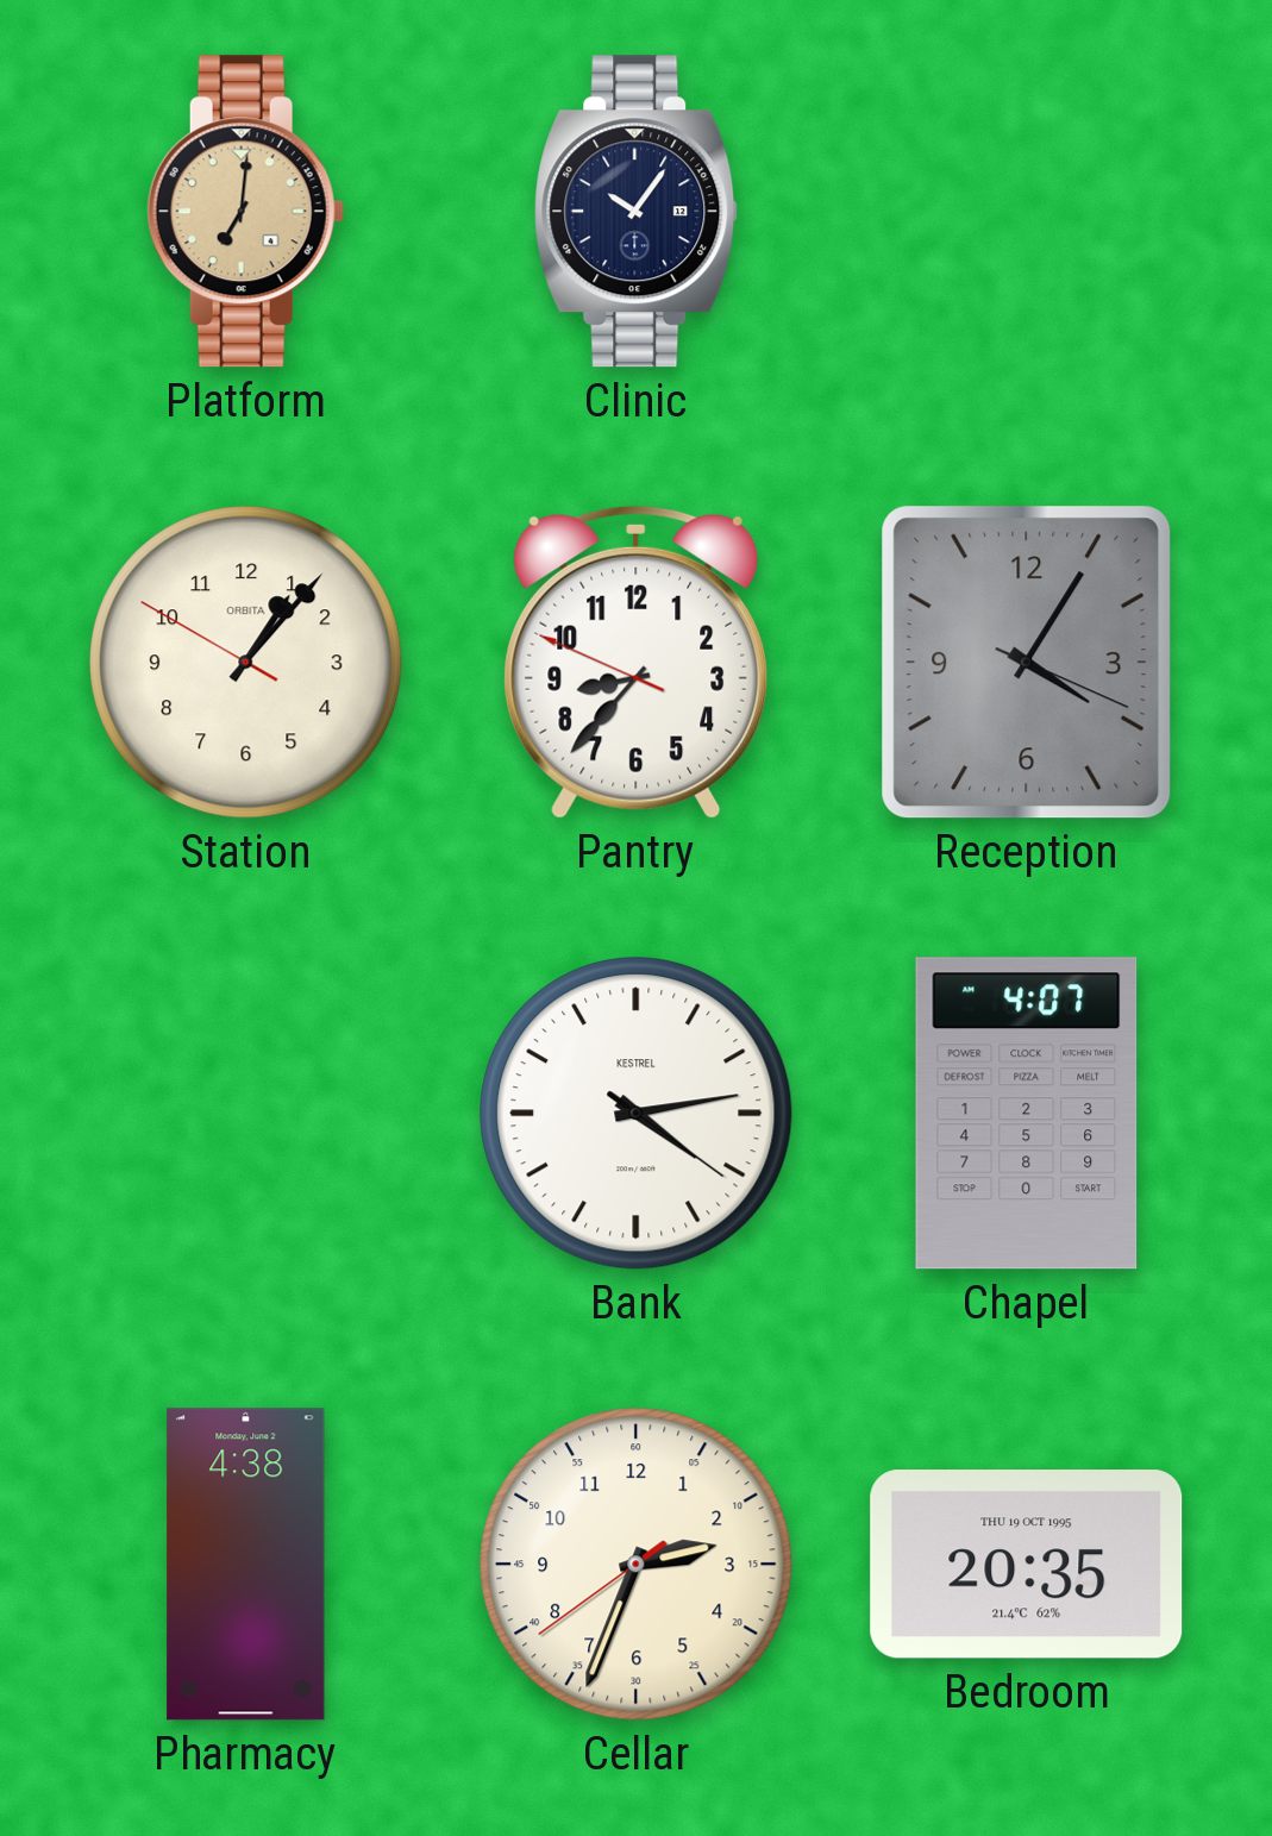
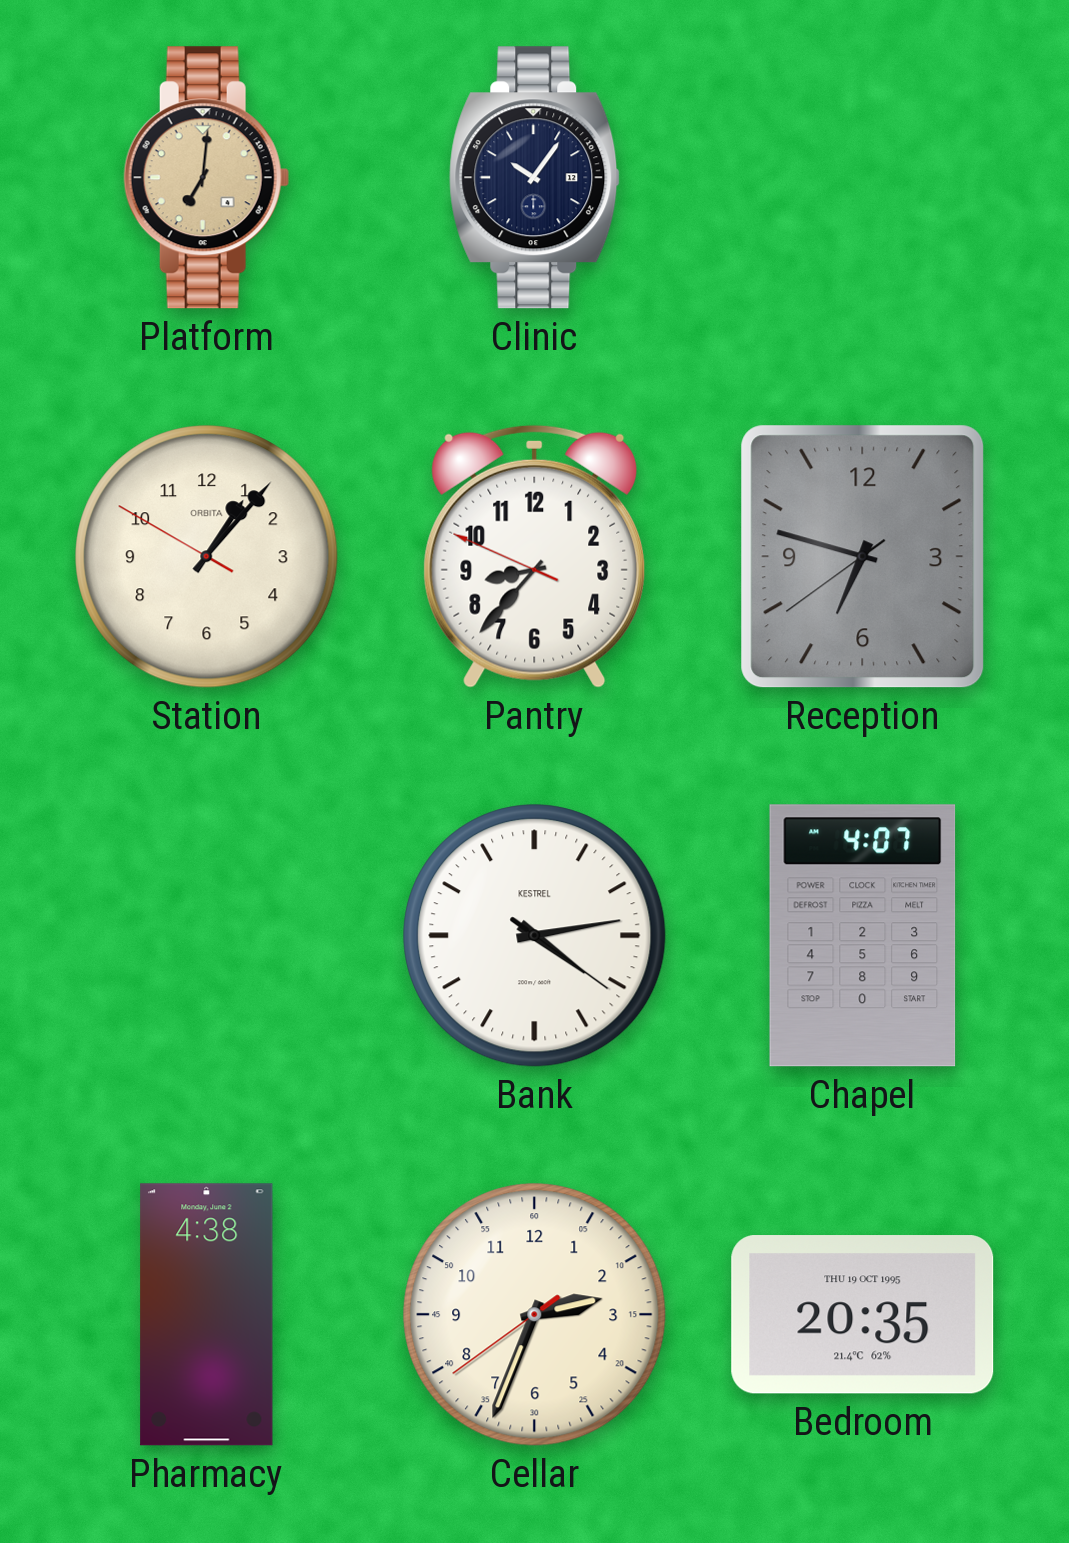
Reception: 4:05 -> 6:47
